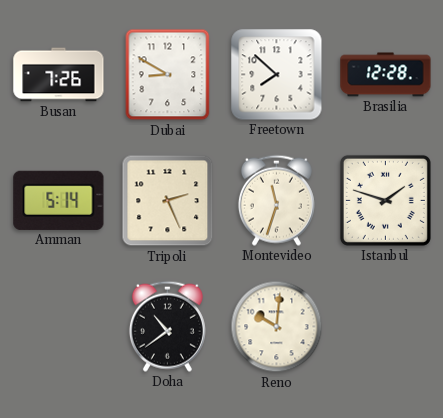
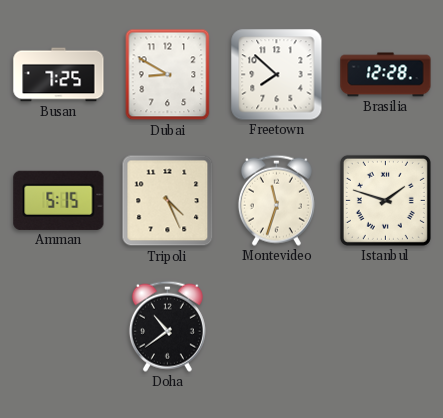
Busan: 7:26 -> 7:25
Amman: 5:14 -> 5:15
Tripoli: 2:26 -> 4:26
Reno: 10:01 -> none
